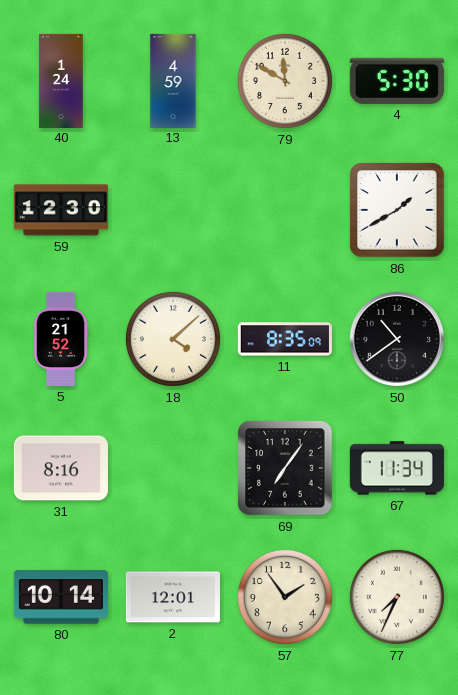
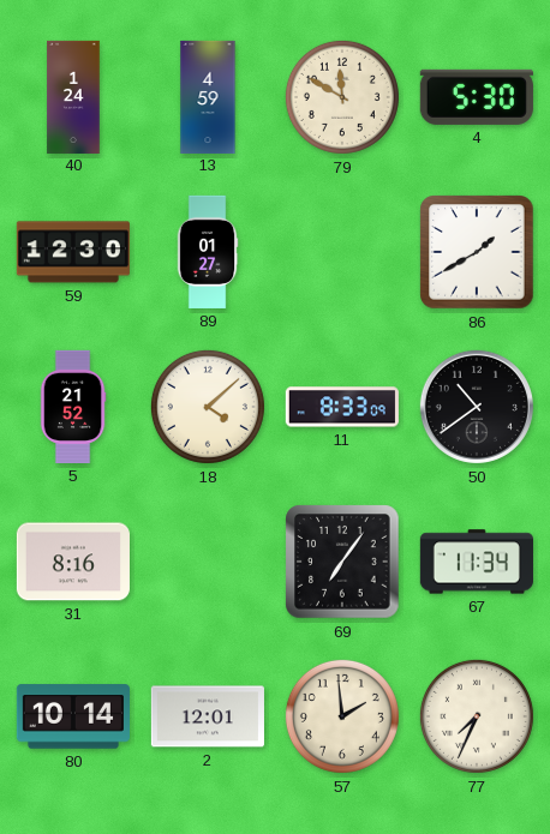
89: none -> 01:27
11: 8:35 -> 8:33
57: 1:54 -> 1:59
